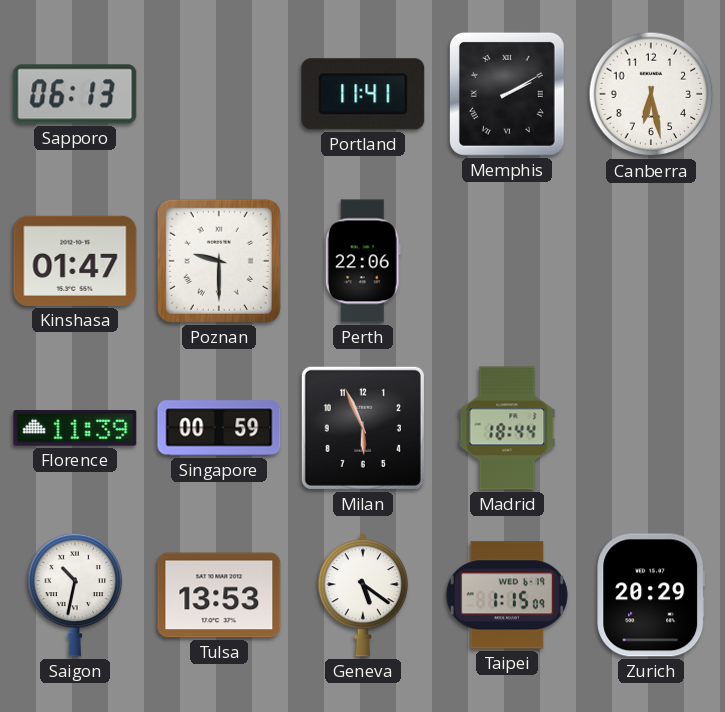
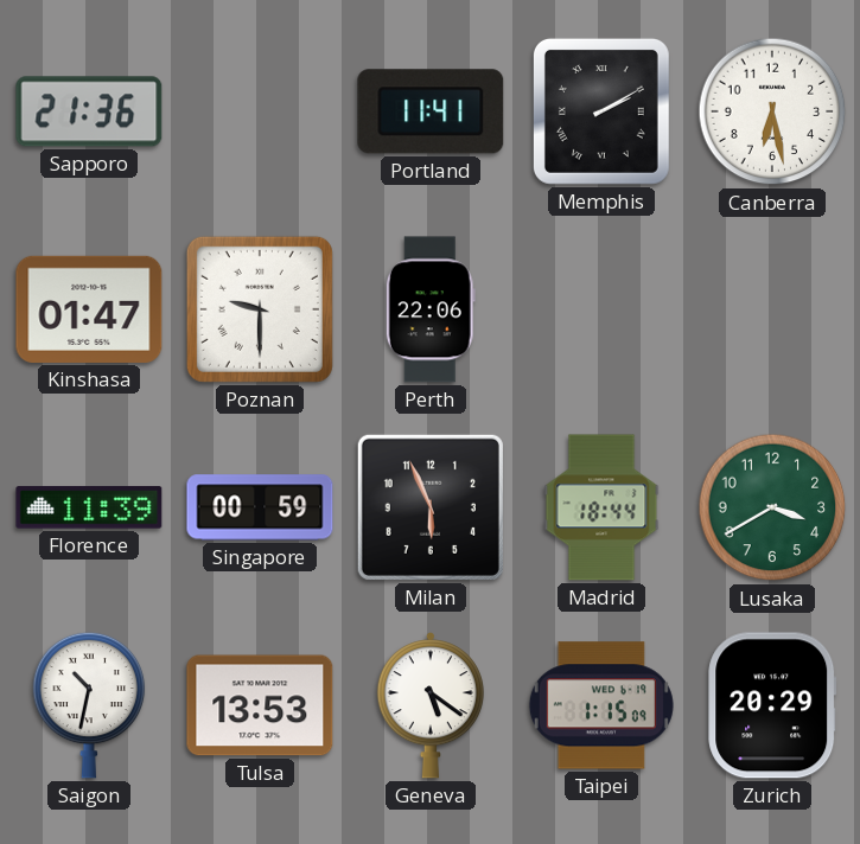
Sapporo: 06:13 -> 21:36
Lusaka: none -> 3:40
